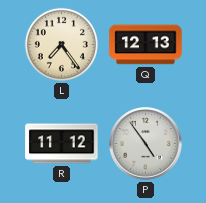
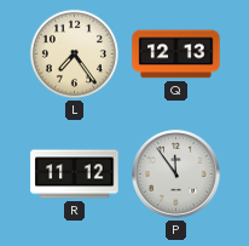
P: 4:54 -> 11:54
